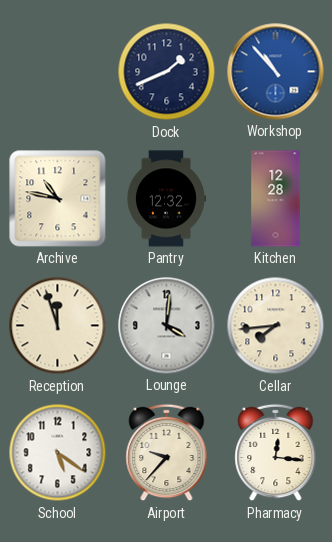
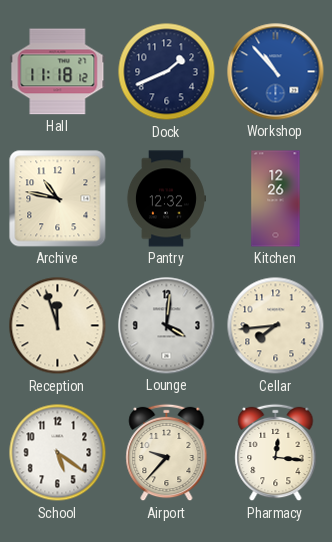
Hall: none -> 11:18
Kitchen: 12:28 -> 12:26
